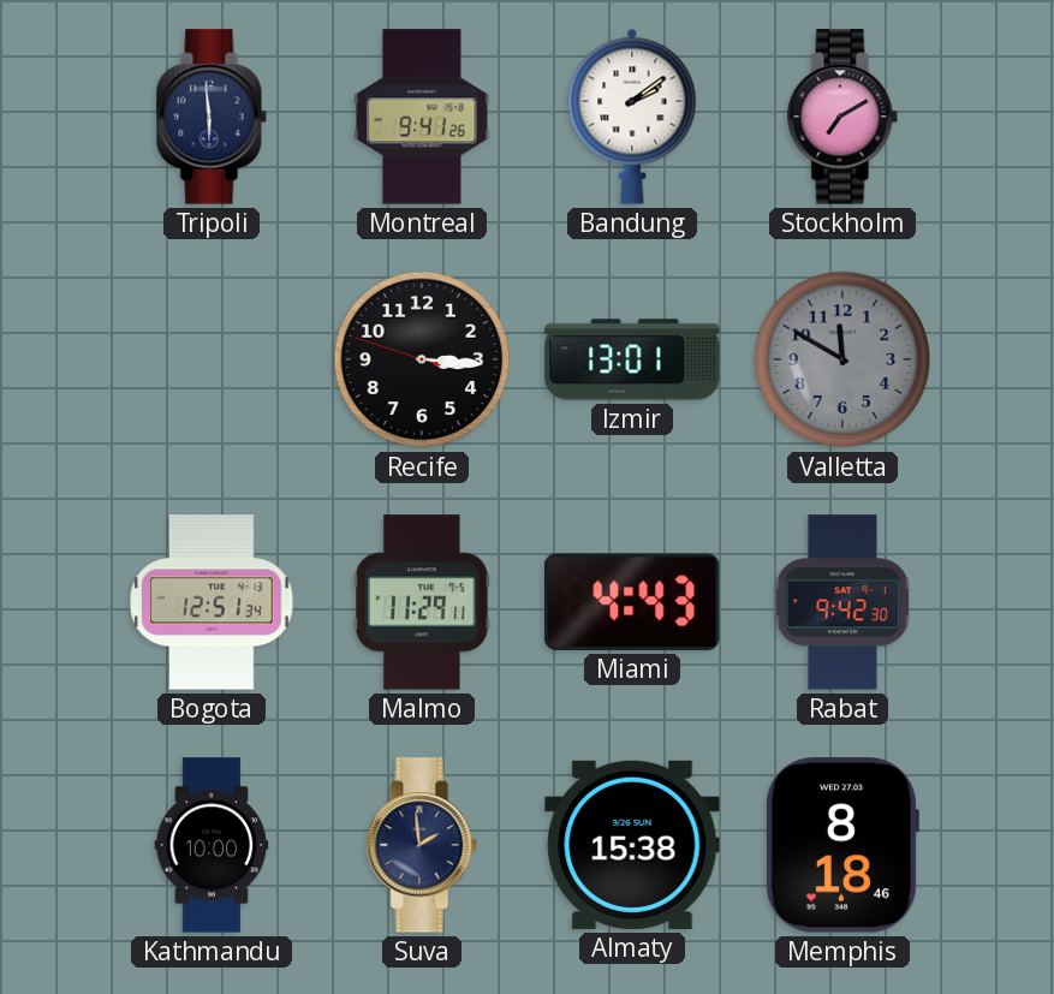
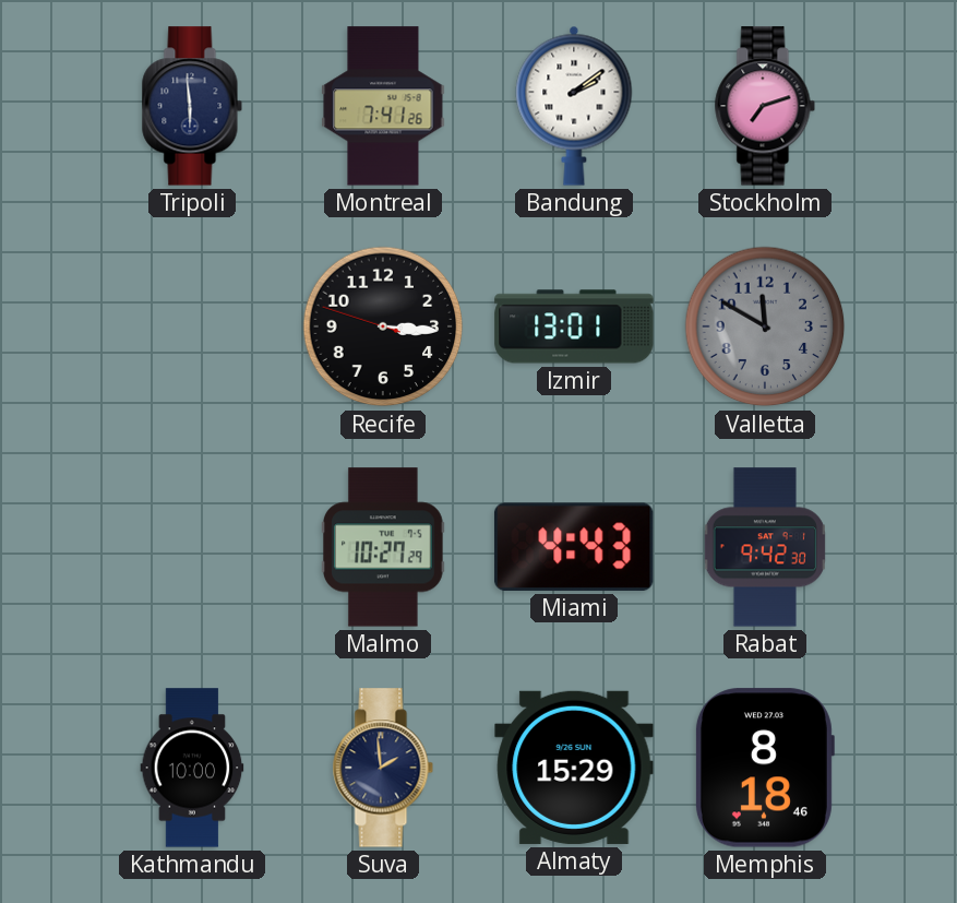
Montreal: 9:41 -> 7:41
Stockholm: 7:10 -> 7:12
Bogota: 12:51 -> none
Malmo: 11:29 -> 10:27
Almaty: 15:38 -> 15:29
